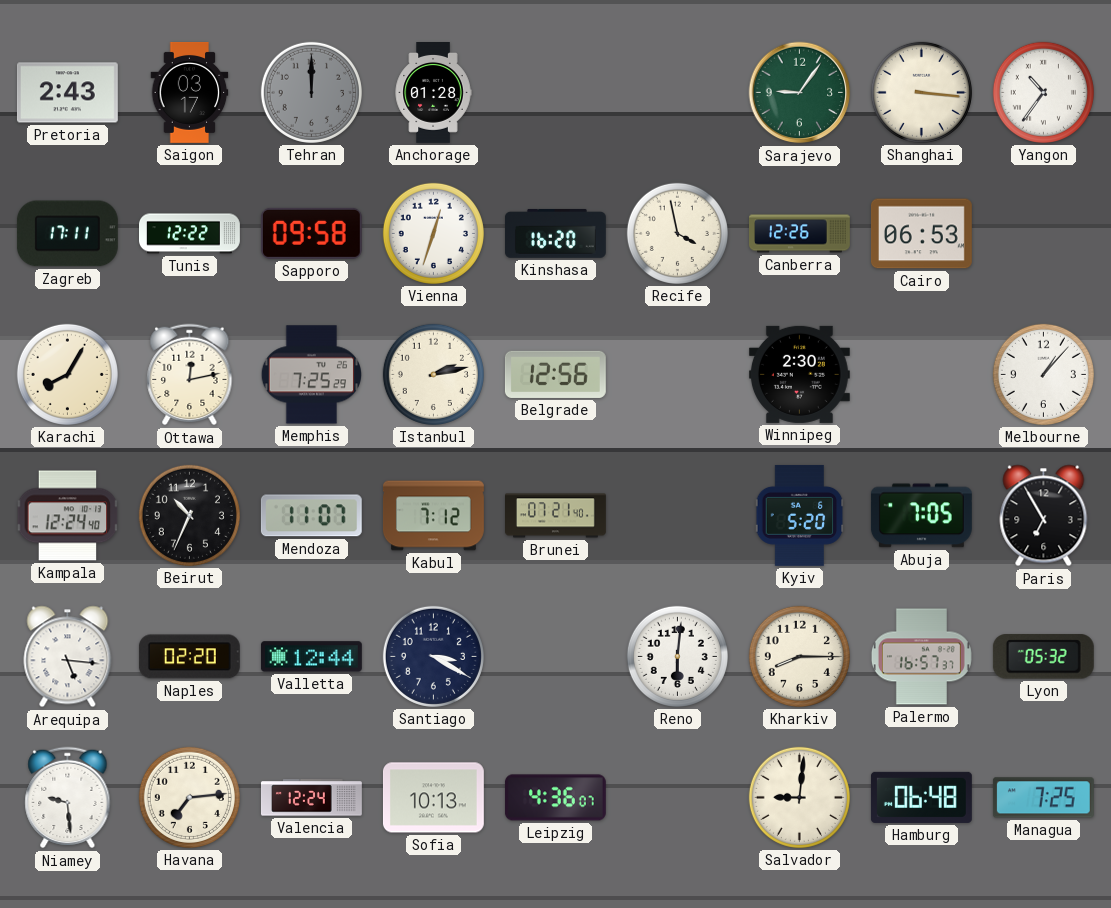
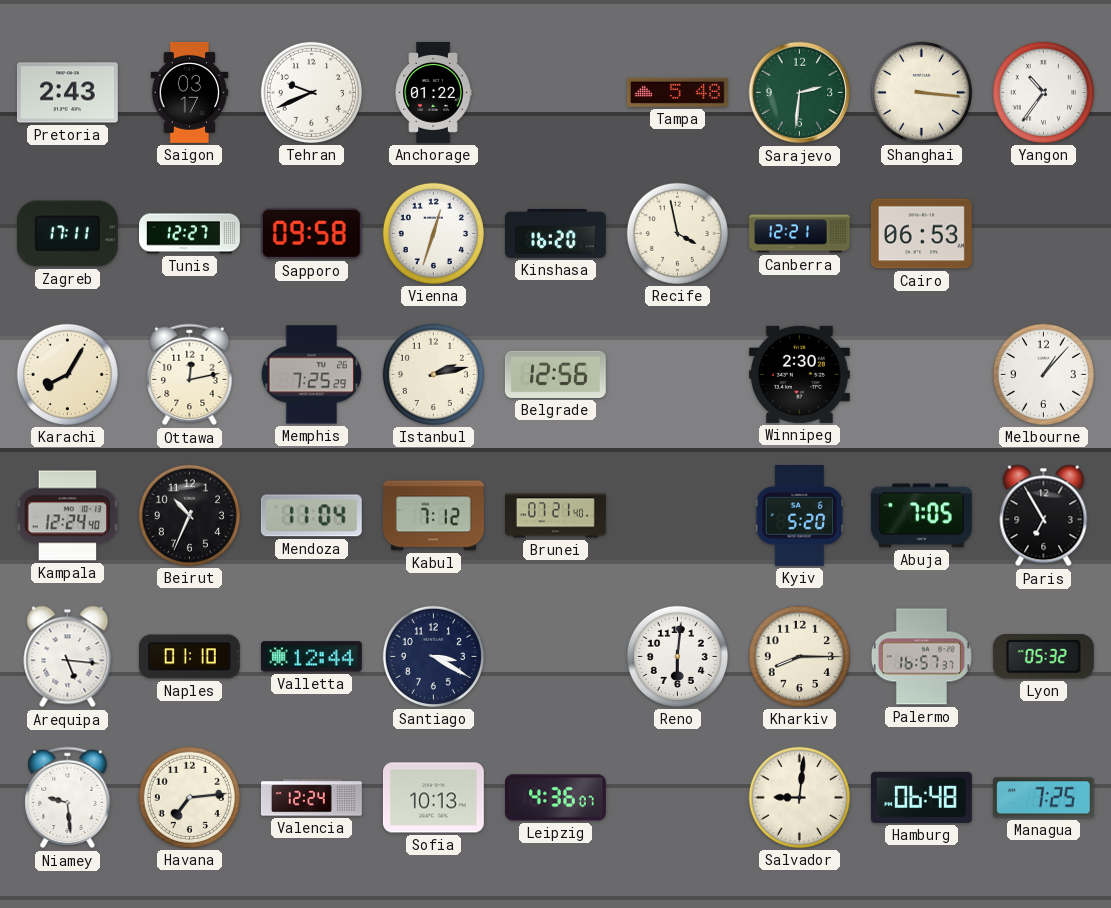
Tehran: 12:00 -> 9:41
Tehran dial: grey -> white
Anchorage: 01:28 -> 01:22
Tampa: none -> 5:48
Sarajevo: 9:06 -> 2:31
Tunis: 12:22 -> 12:27
Canberra: 12:26 -> 12:21
Mendoza: 11:07 -> 11:04
Naples: 02:20 -> 01:10
